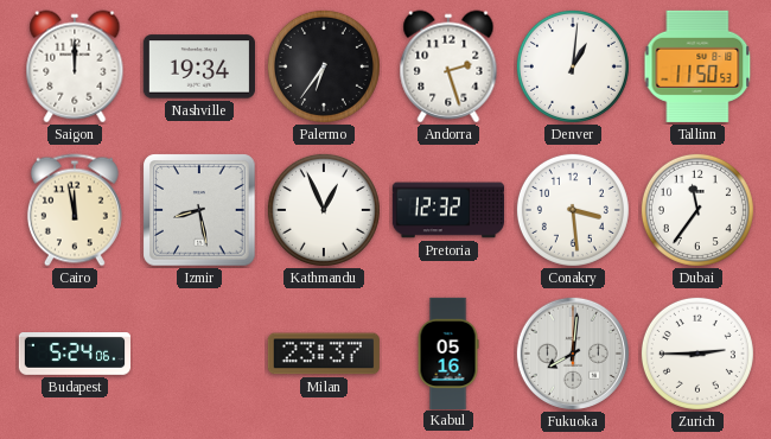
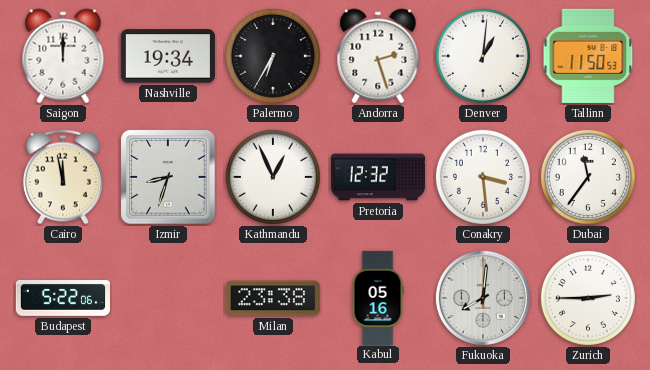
Palermo: 6:36 -> 6:35
Izmir: 8:28 -> 8:33
Budapest: 5:24 -> 5:22
Milan: 23:37 -> 23:38
